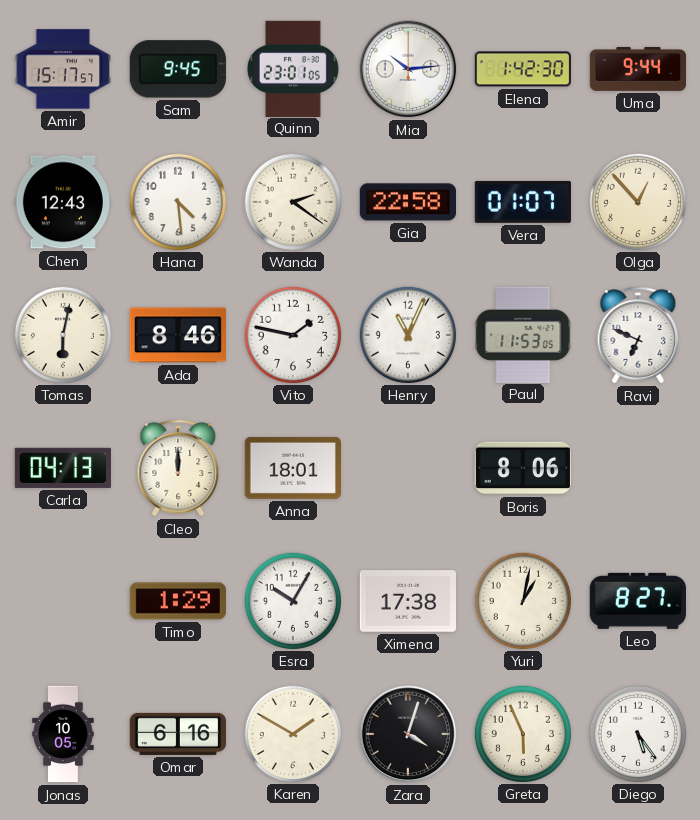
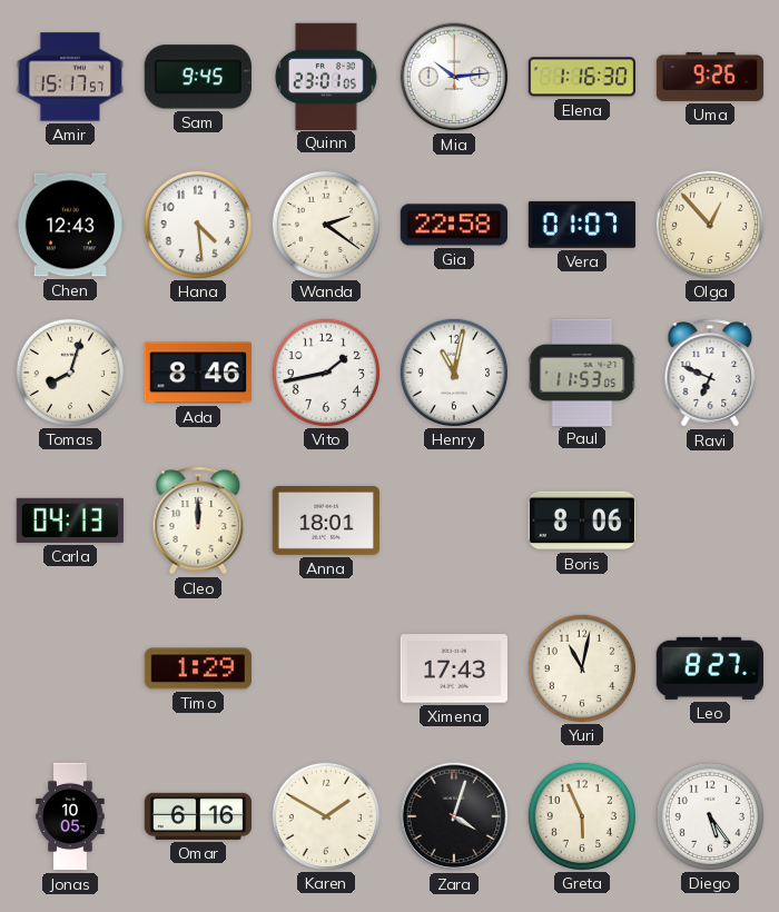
Elena: 1:42 -> 1:16
Uma: 9:44 -> 9:26
Tomas: 6:02 -> 8:03
Vito: 1:47 -> 1:43
Henry: 11:04 -> 11:02
Esra: 10:05 -> none
Ximena: 17:38 -> 17:43
Yuri: 1:02 -> 11:02
